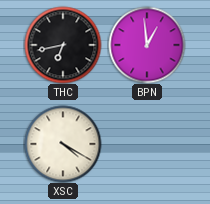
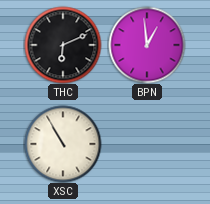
THC: 6:43 -> 6:11
XSC: 4:20 -> 10:55
